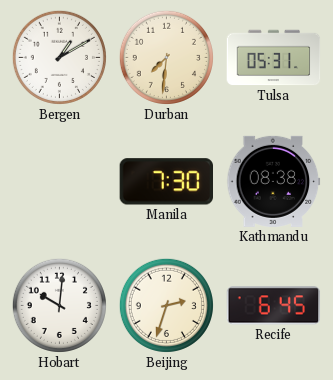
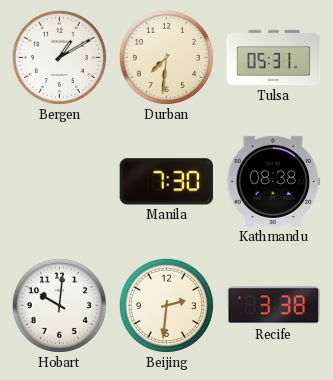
Beijing: 2:33 -> 2:31
Recife: 6:45 -> 3:38
